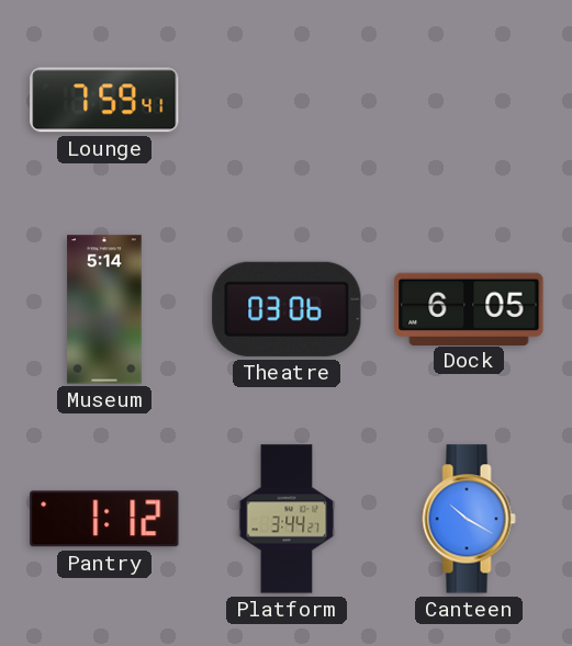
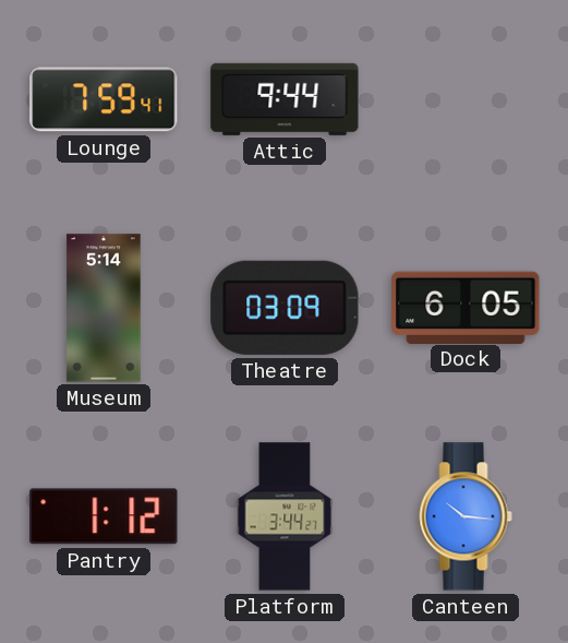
Attic: none -> 9:44
Theatre: 03:06 -> 03:09
Canteen: 10:20 -> 10:16
